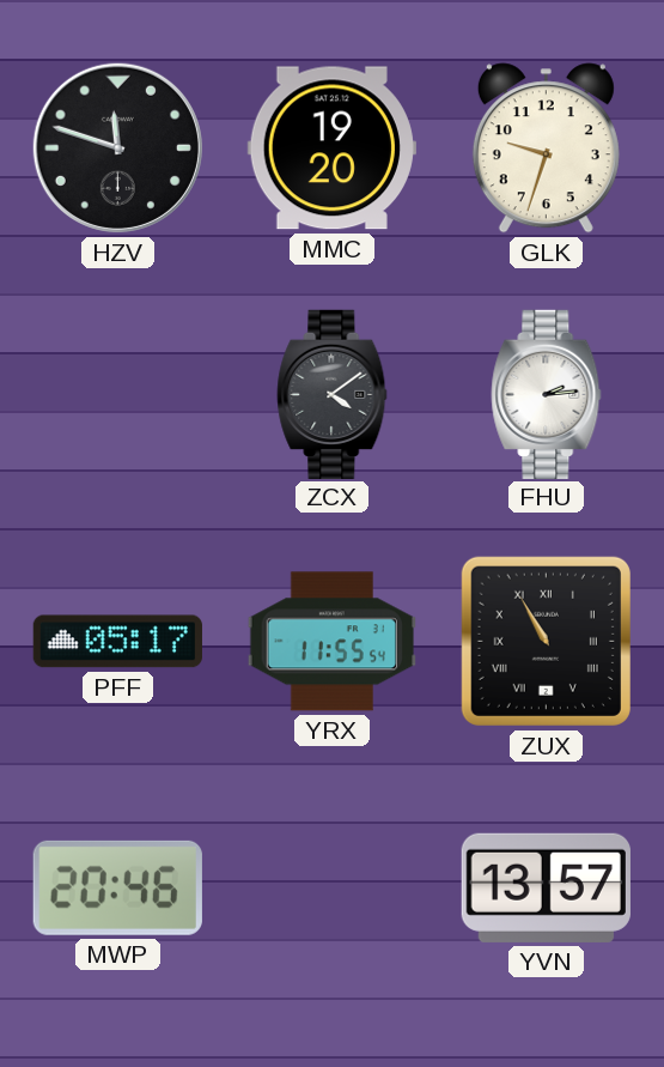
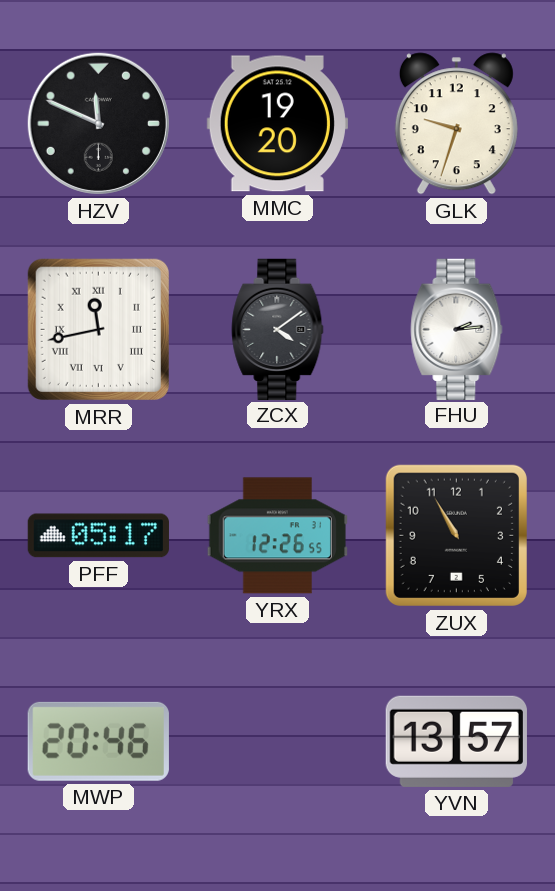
HZV: 11:48 -> 11:49
MRR: none -> 11:43
YRX: 11:55 -> 12:26
ZUX numerals: Roman -> Arabic
